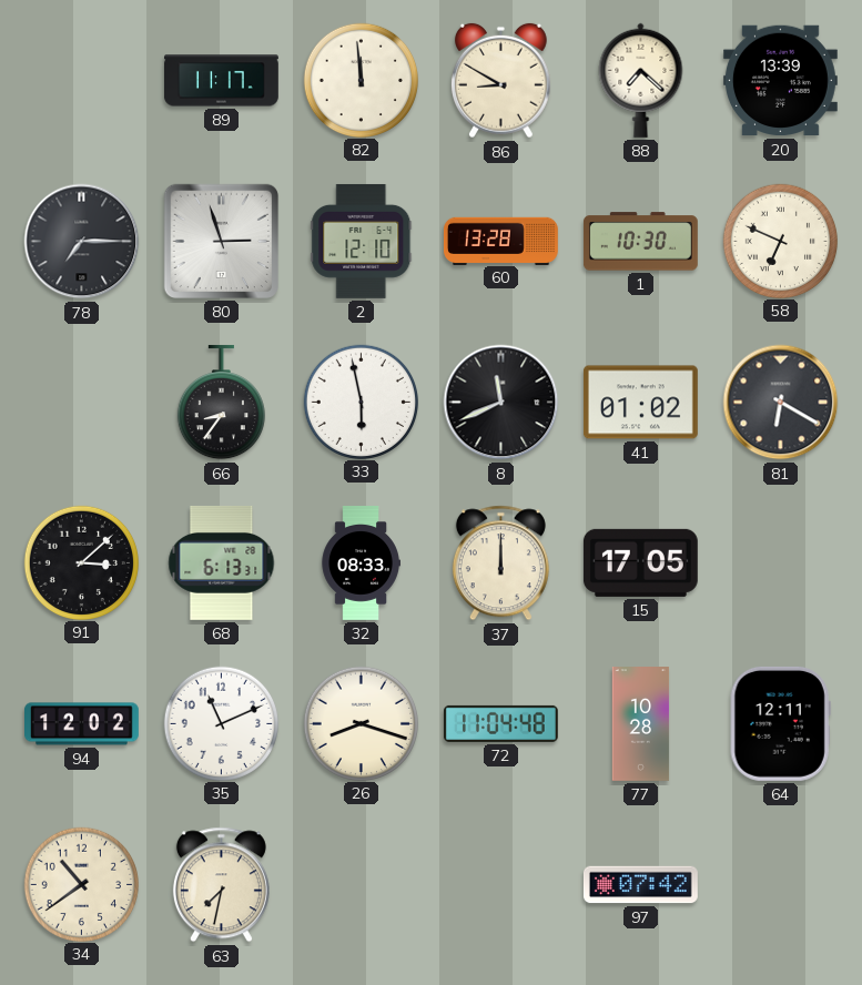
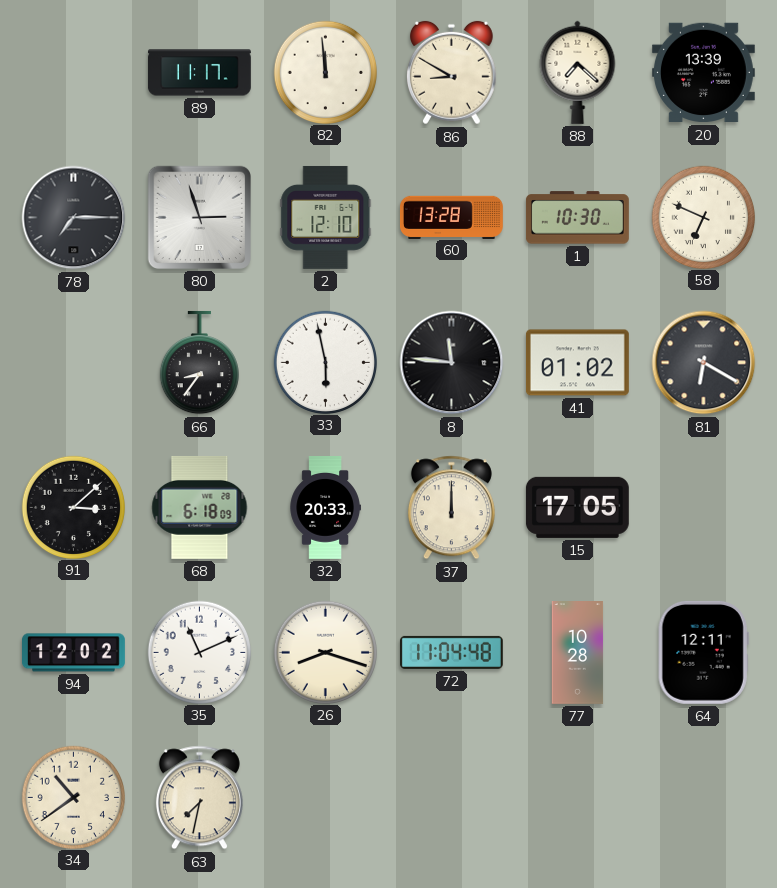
8: 11:41 -> 11:46
68: 6:13 -> 6:18
32: 08:33 -> 20:33
97: 07:42 -> none
